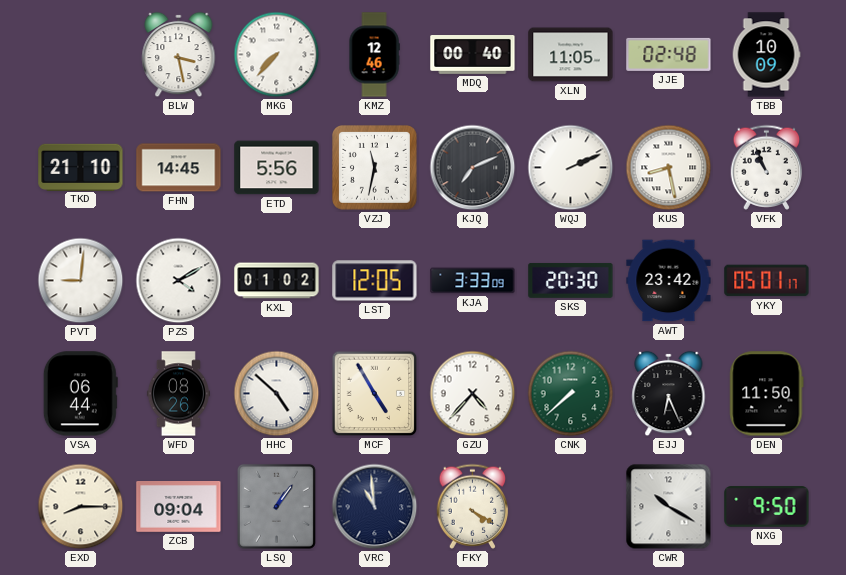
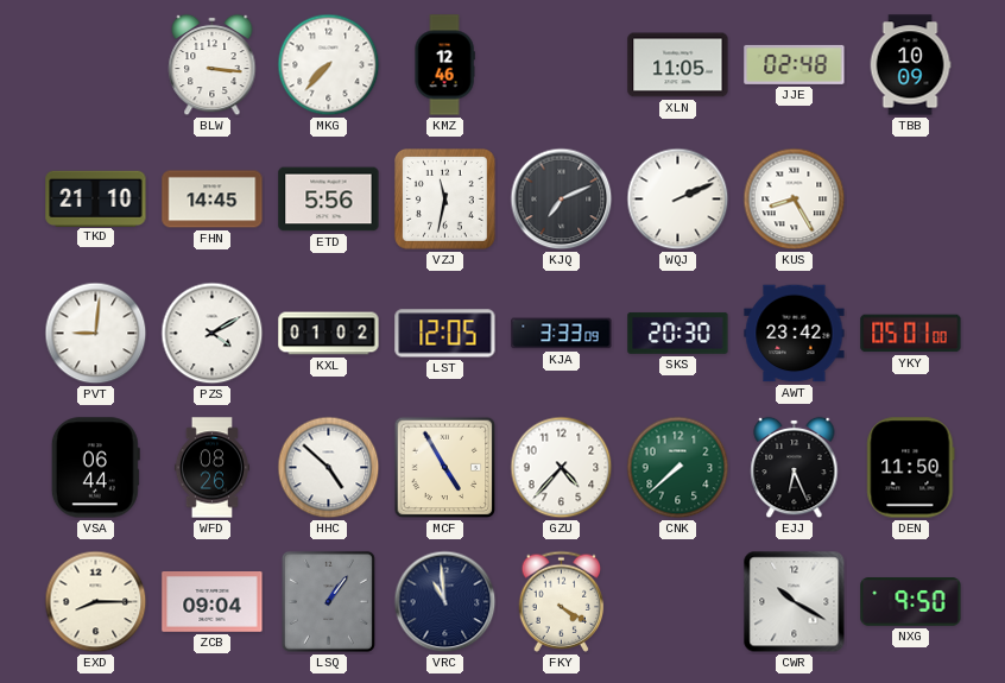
BLW: 3:28 -> 3:16
MDQ: 00:40 -> none
KUS: 8:28 -> 8:25
VFK: 10:56 -> none
YKY: 05:01:17 -> 05:01:00
